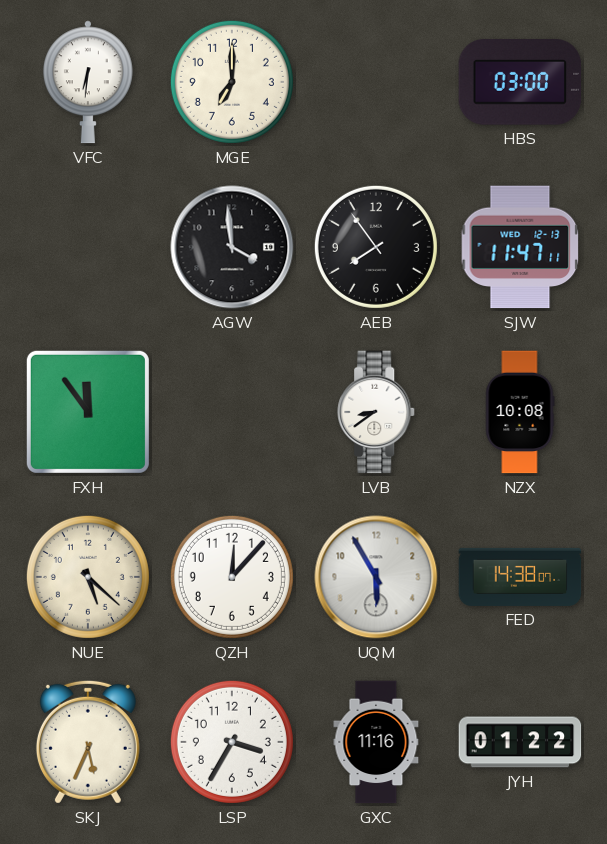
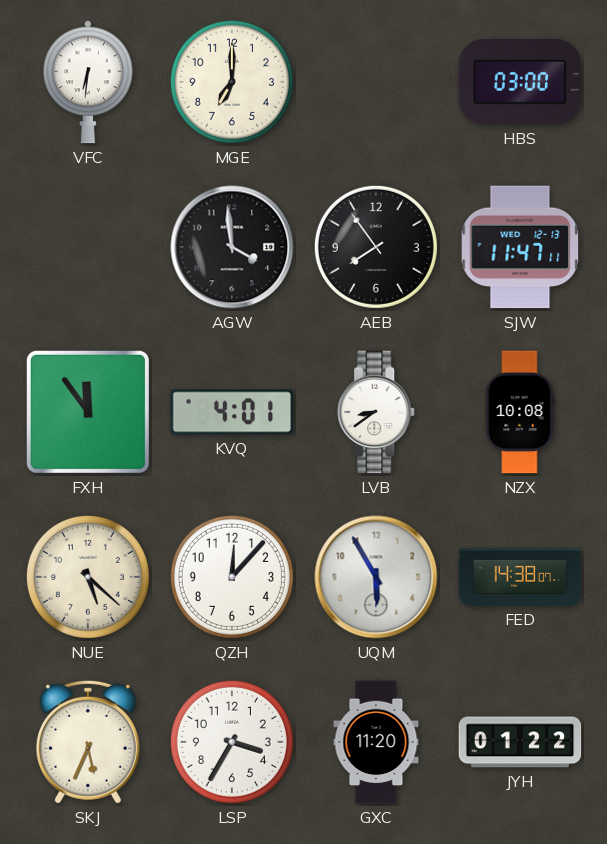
KVQ: none -> 4:01
GXC: 11:16 -> 11:20
